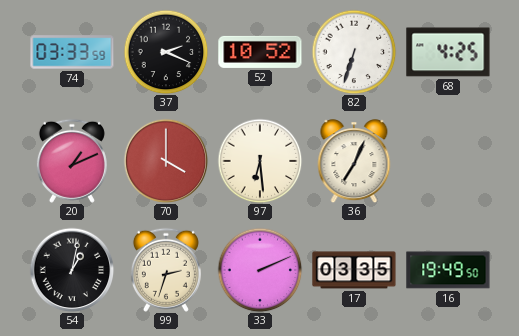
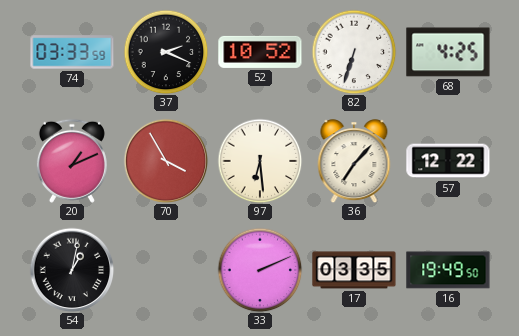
70: 4:00 -> 3:55
36: 7:04 -> 7:07
57: none -> 12:22
99: 2:33 -> none
